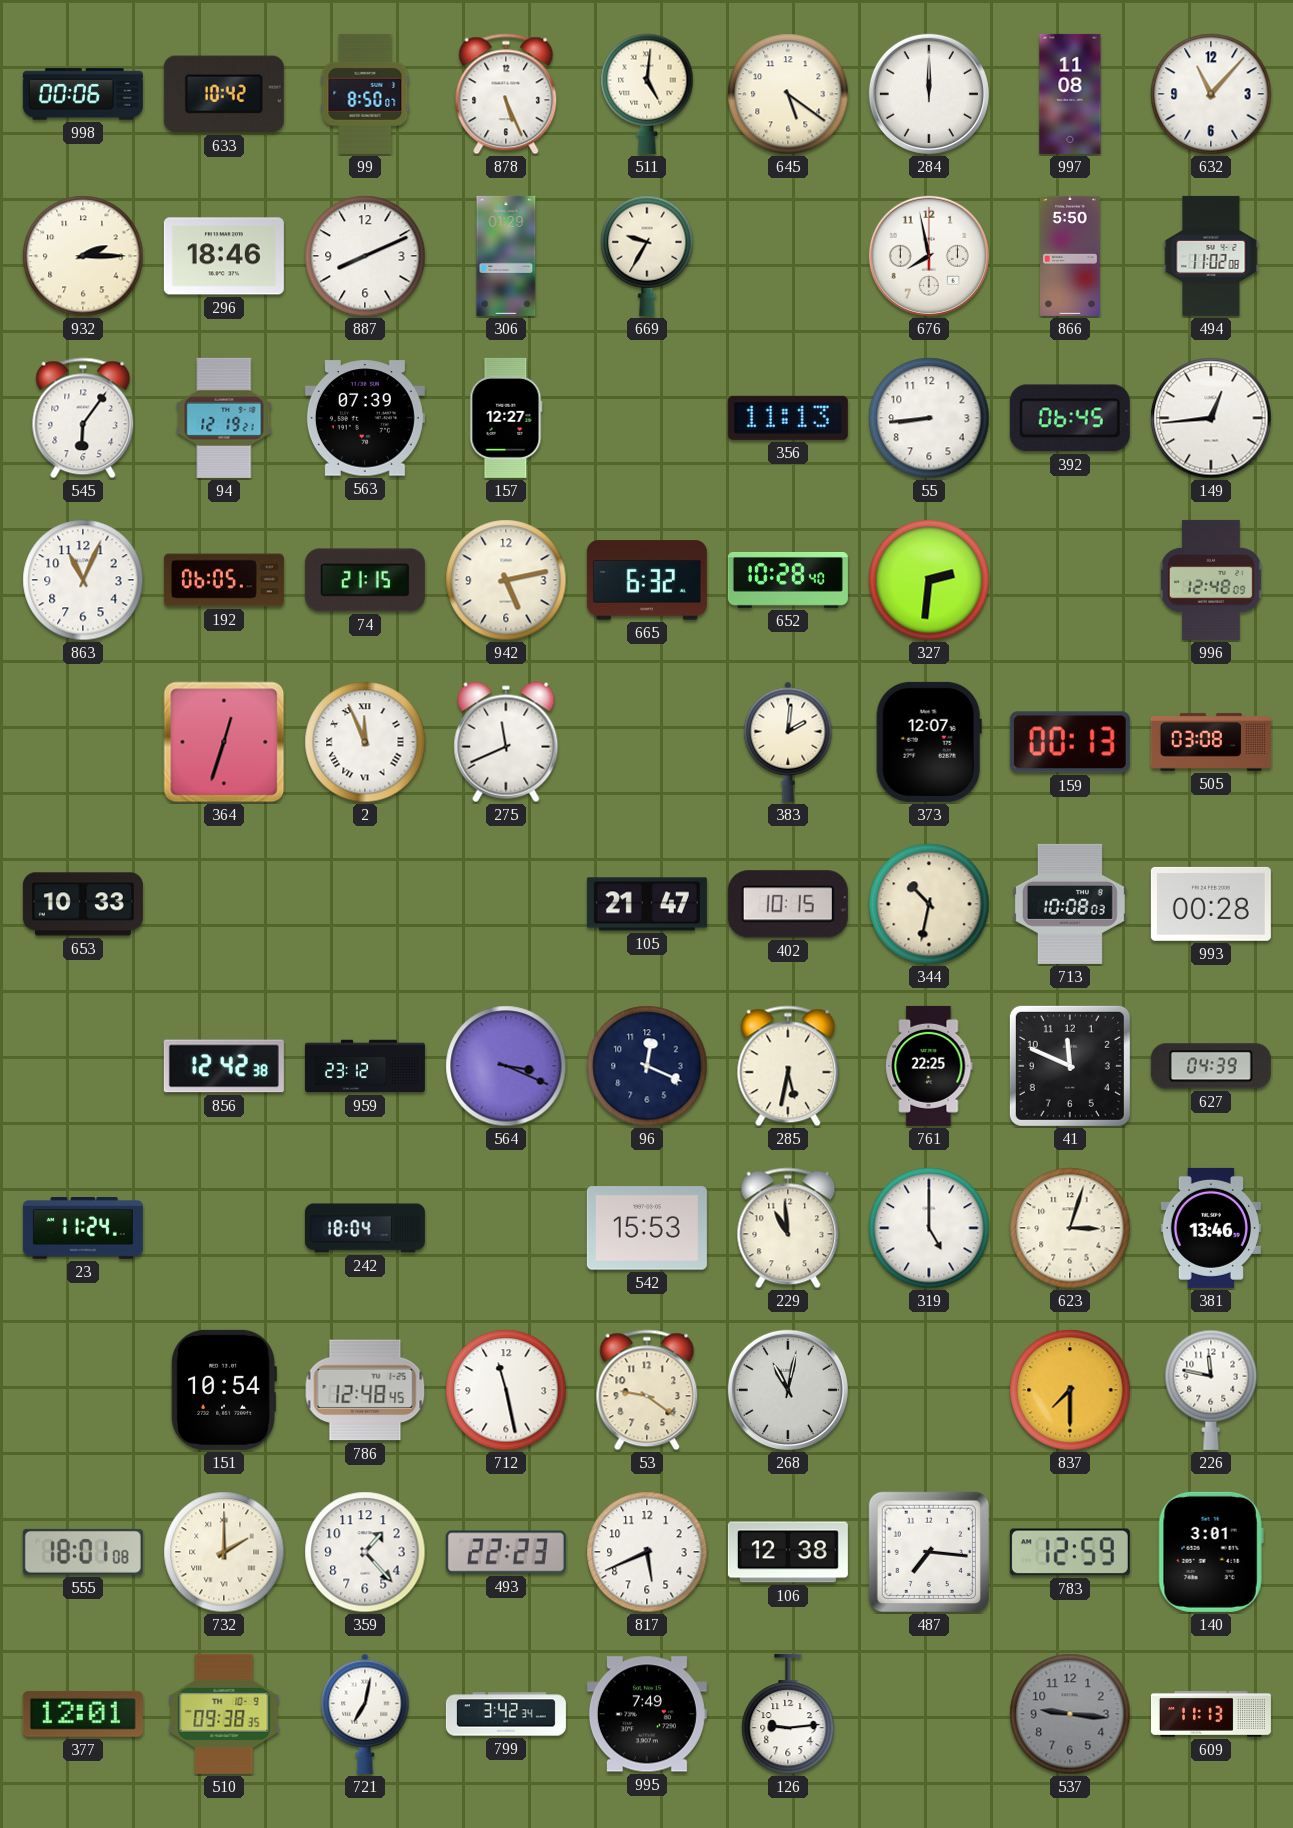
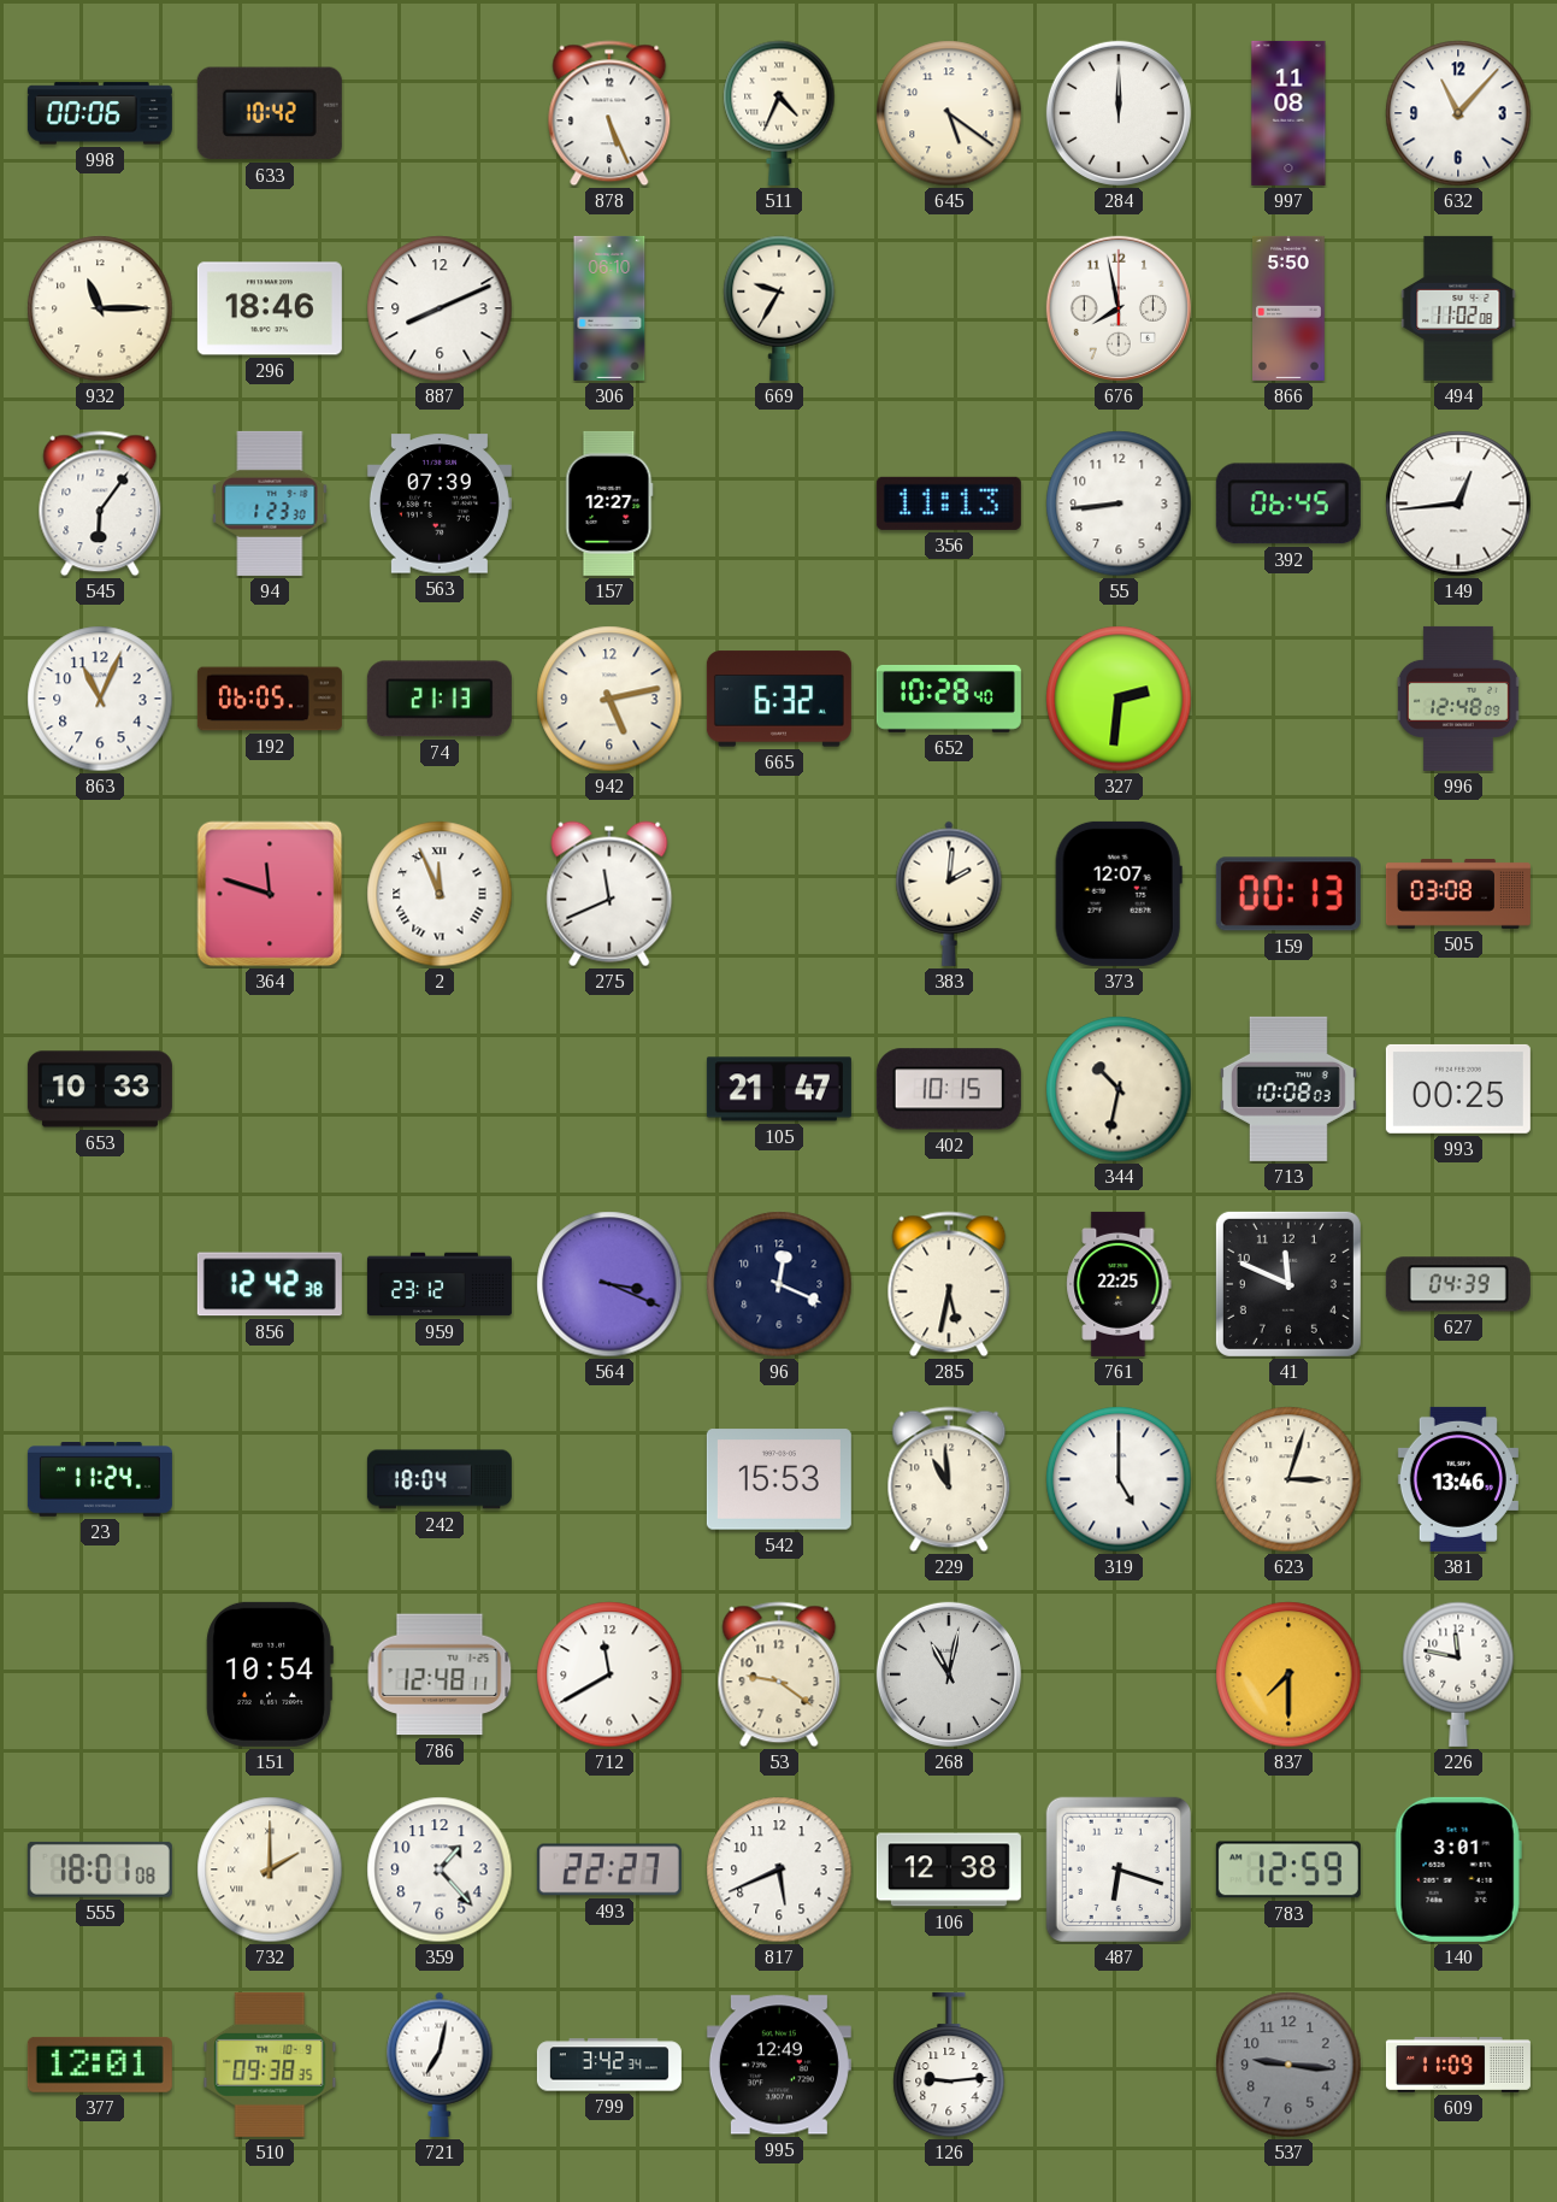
99: 8:50 -> none
511: 5:01 -> 4:34
932: 2:15 -> 11:15
306: 01:29 -> 06:10
94: 12:19 -> 1:23
74: 21:15 -> 21:13
364: 12:33 -> 11:48
993: 00:28 -> 00:25
786: 12:48:45 -> 12:48:11
712: 11:28 -> 11:40
493: 22:23 -> 22:27
487: 7:16 -> 6:18
995: 7:49 -> 12:49
609: 11:13 -> 11:09
